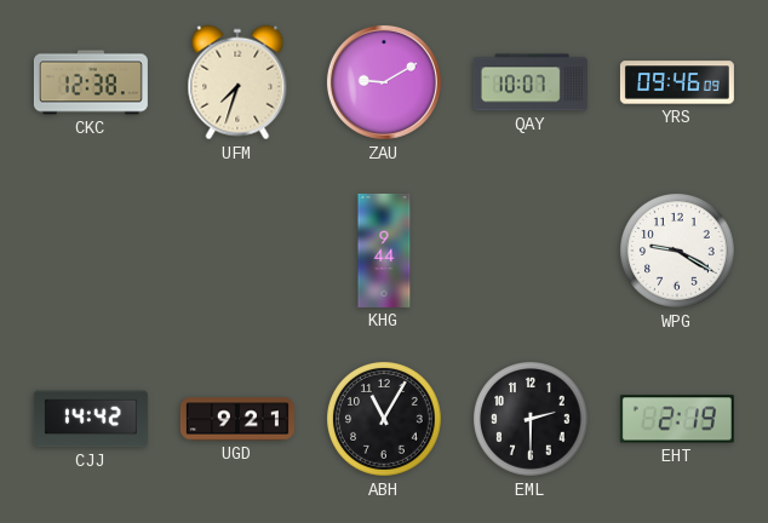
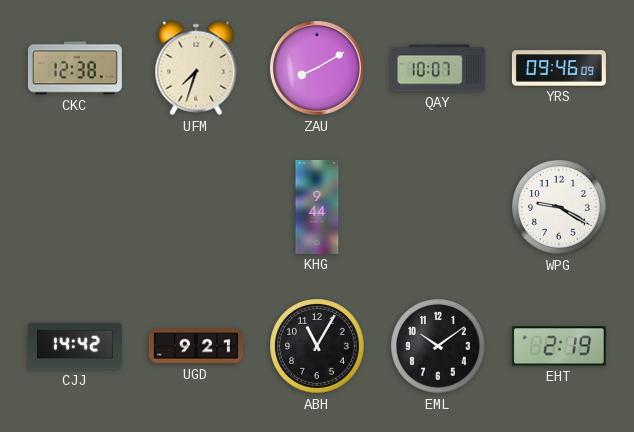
ZAU: 9:10 -> 8:10
EML: 2:30 -> 10:09
